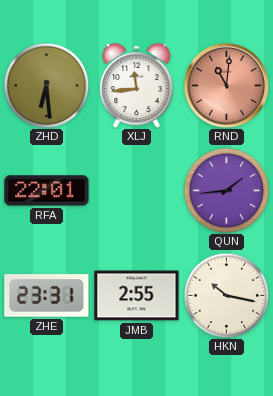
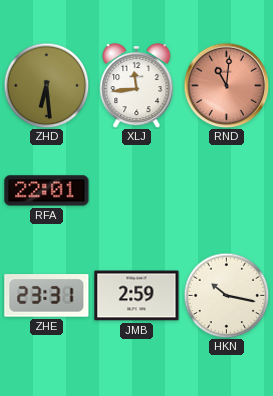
QUN: 1:44 -> none
JMB: 2:55 -> 2:59
